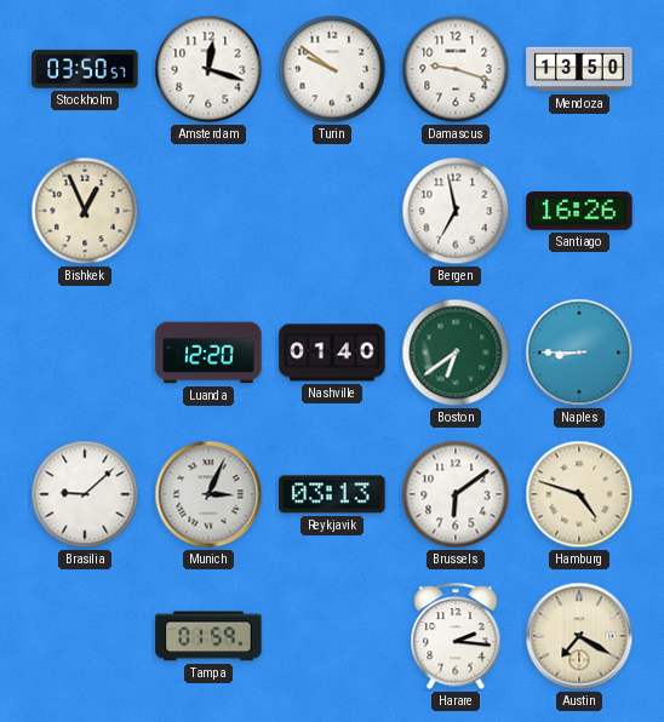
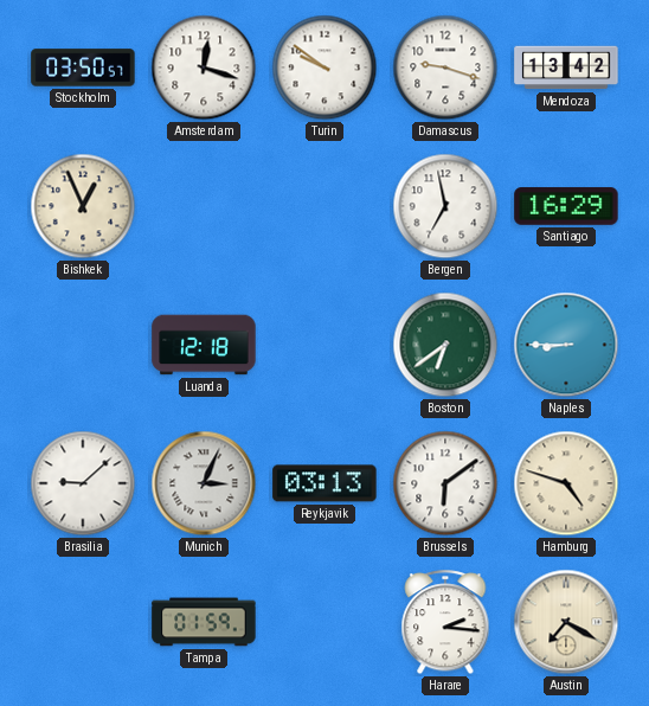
Mendoza: 13:50 -> 13:42
Santiago: 16:26 -> 16:29
Luanda: 12:20 -> 12:18
Nashville: 01:40 -> none
